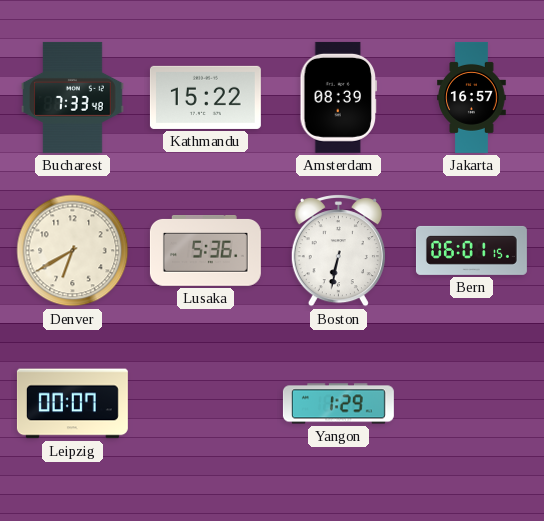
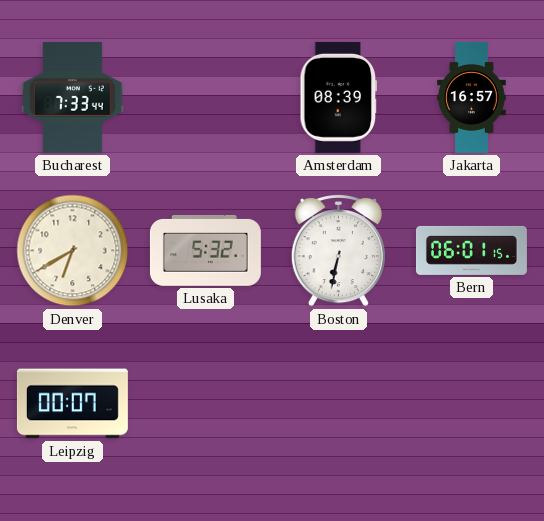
Bucharest: 7:33:48 -> 7:33:44
Kathmandu: 15:22 -> none
Lusaka: 5:36 -> 5:32
Yangon: 1:29 -> none
